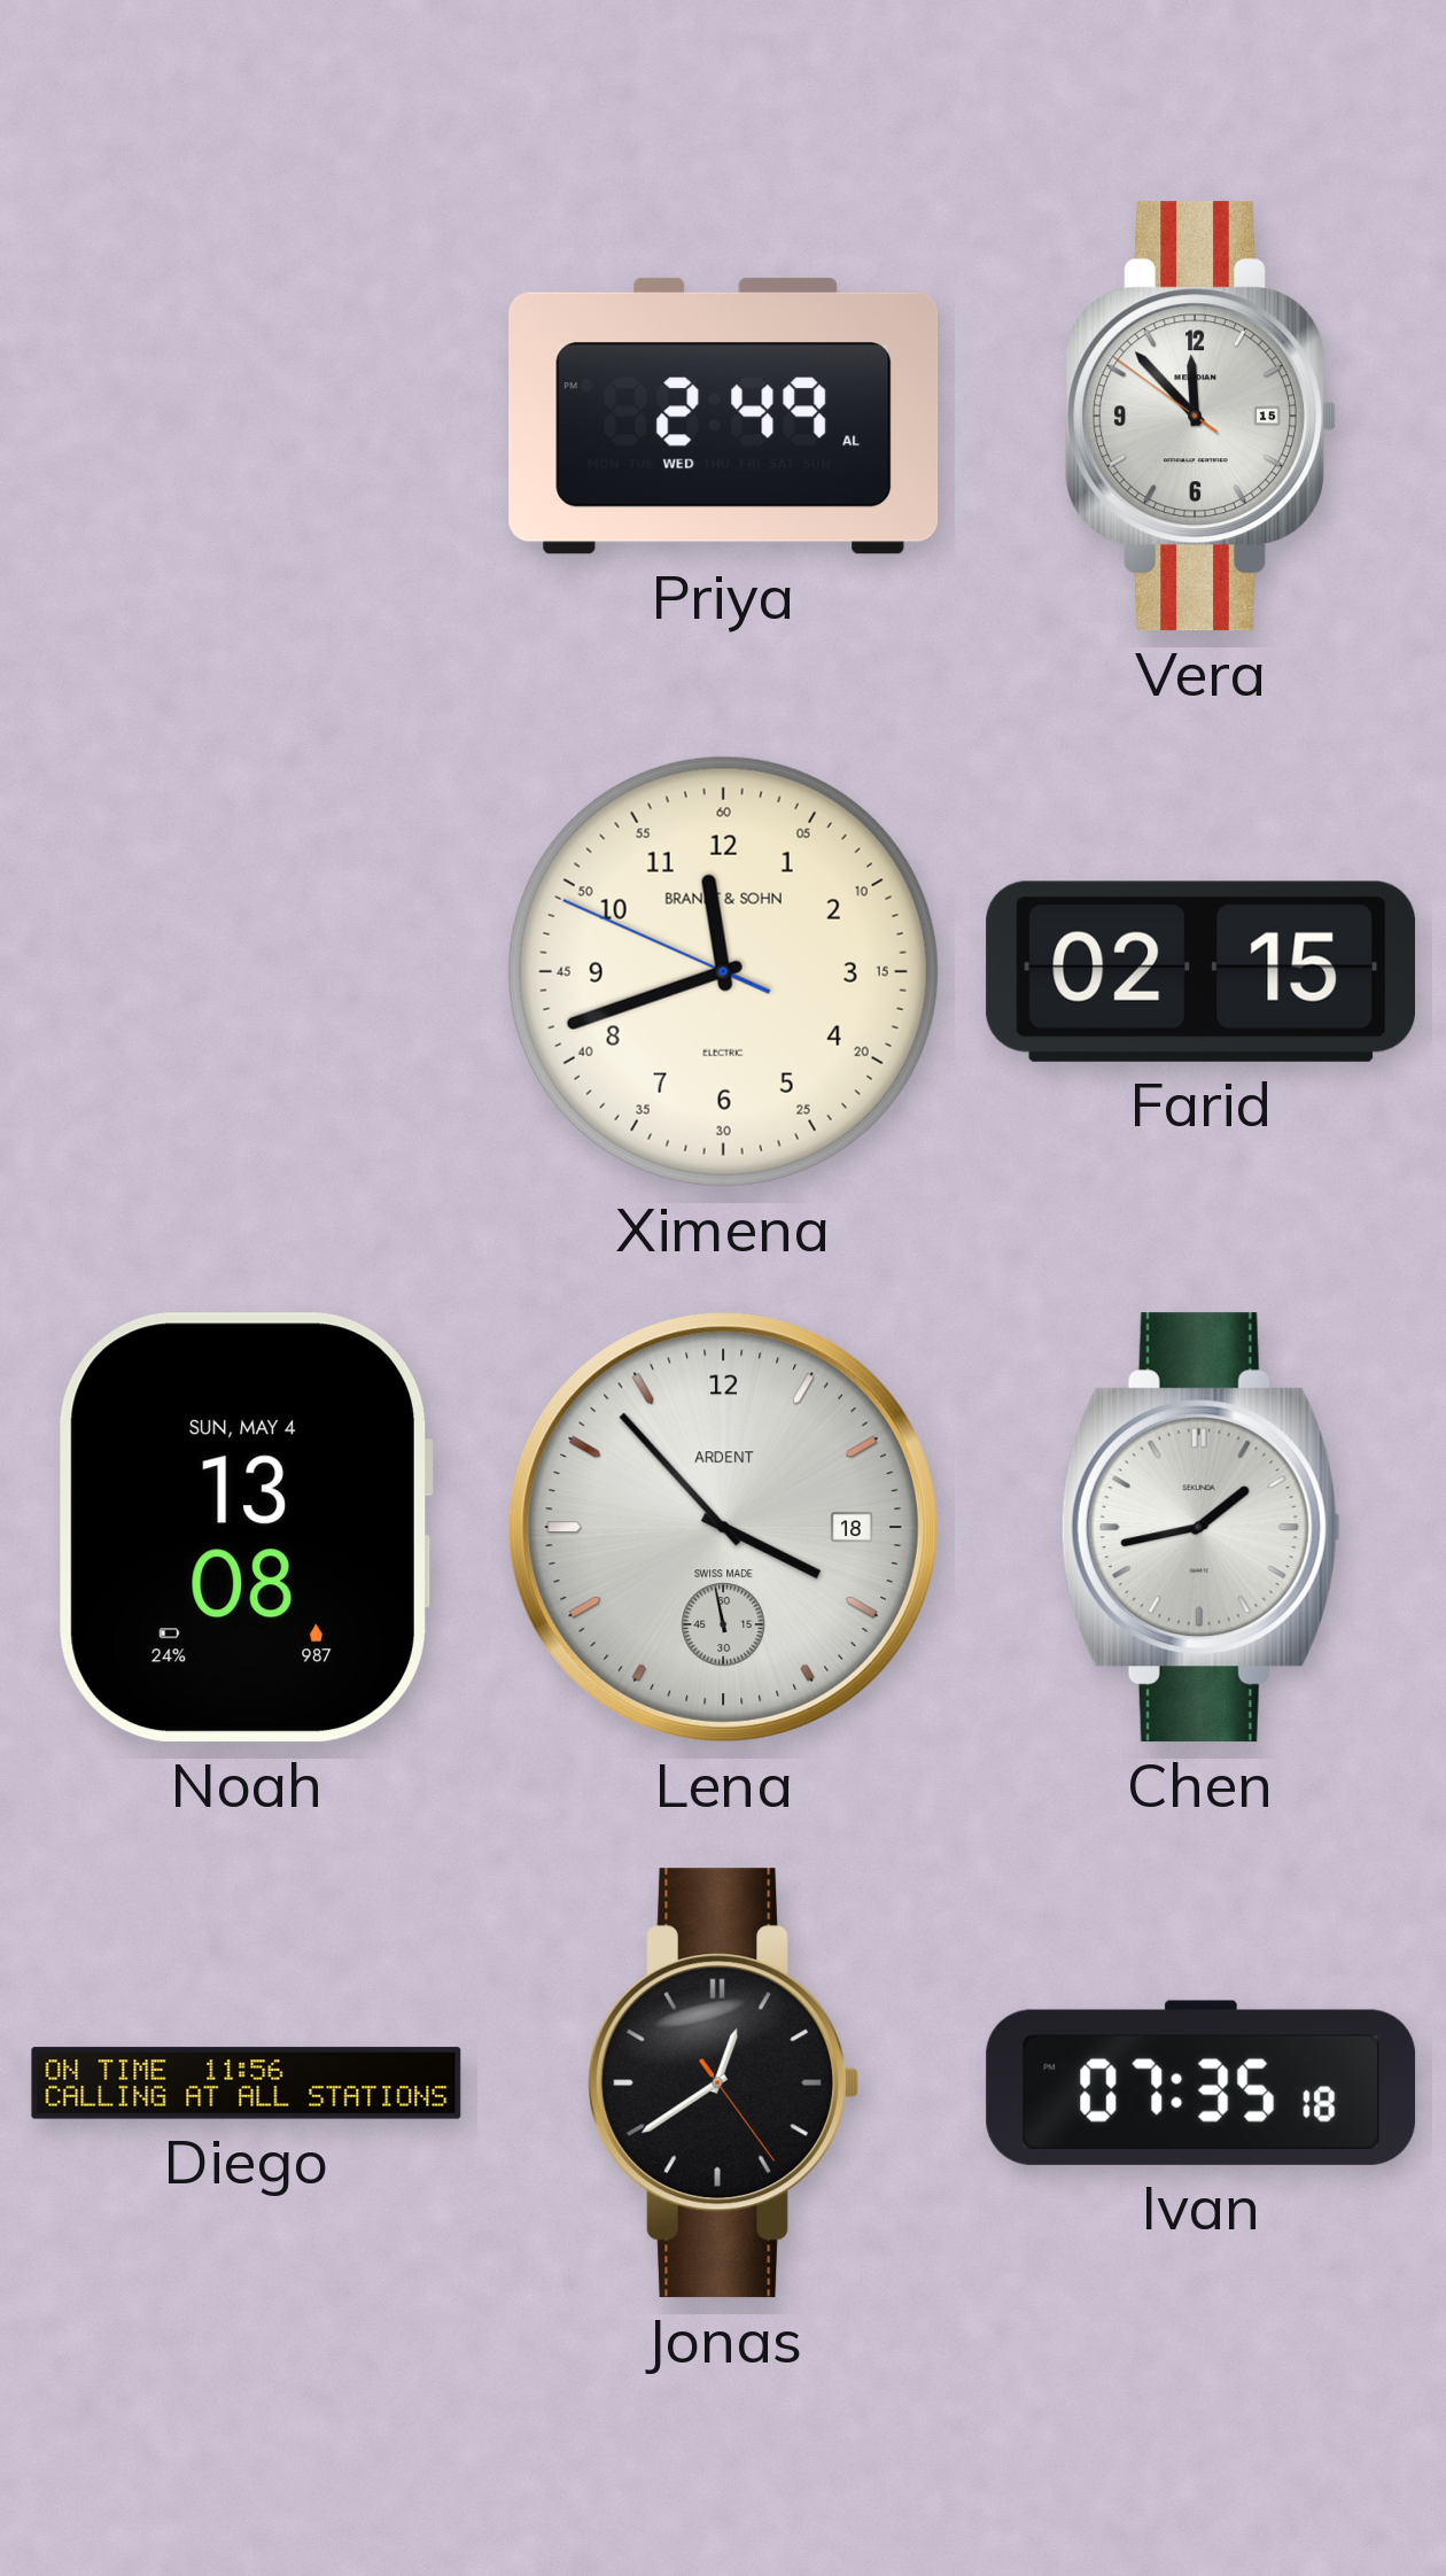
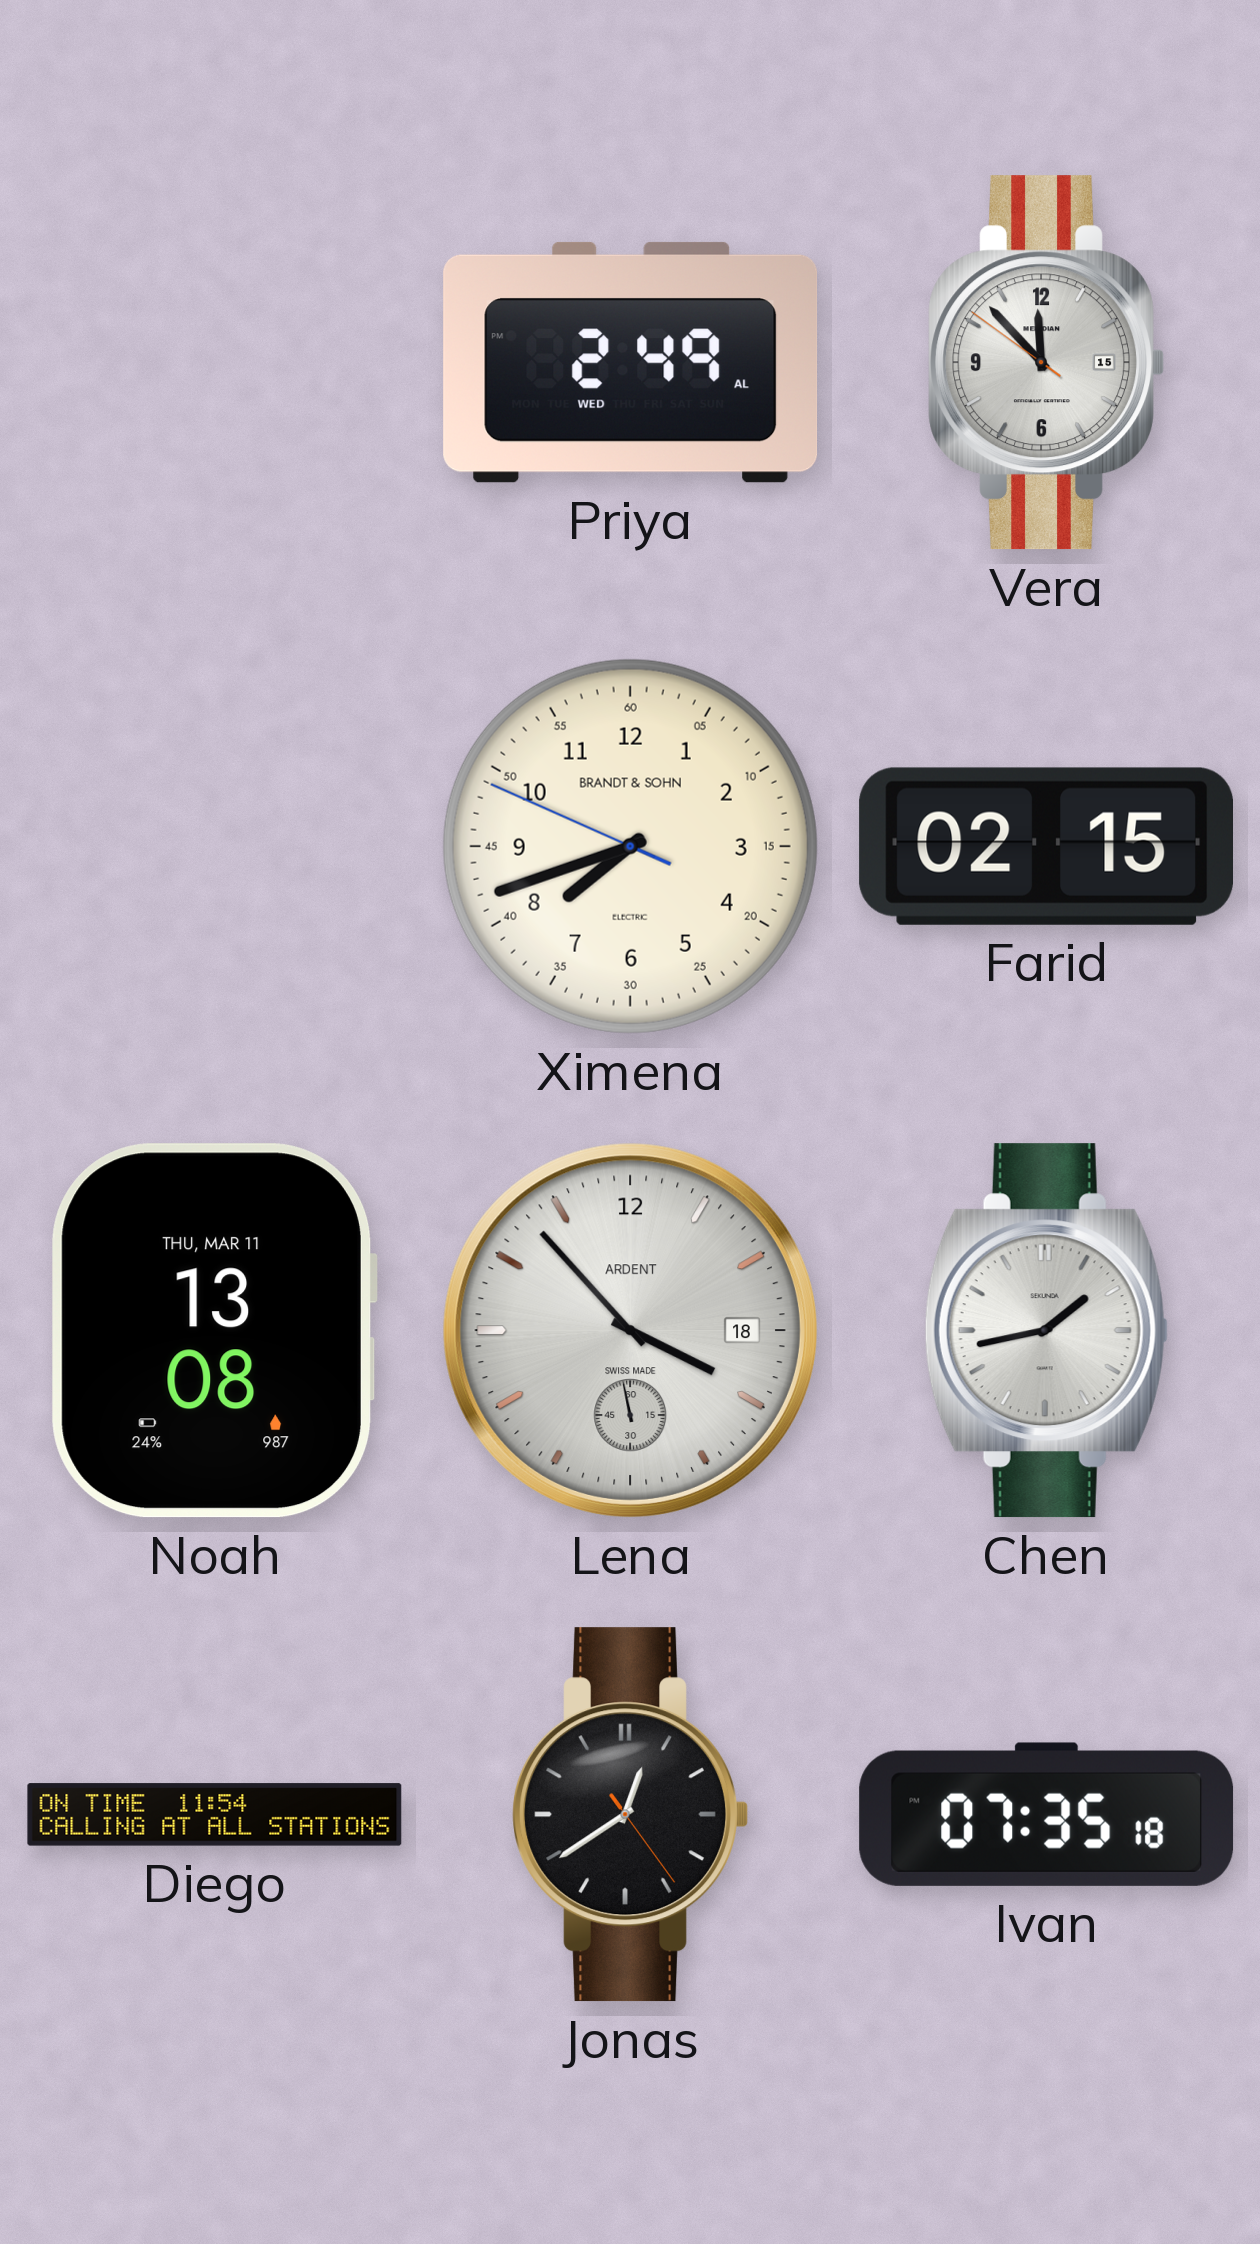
Ximena: 11:41 -> 7:41
Noah date: SUN, MAY 4 -> THU, MAR 11
Diego: 11:56 -> 11:54
